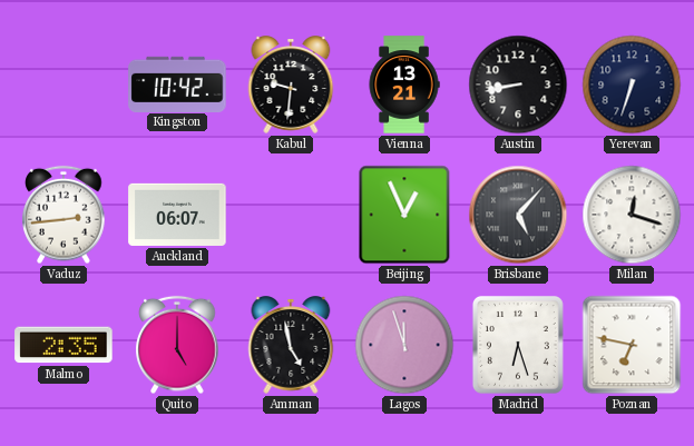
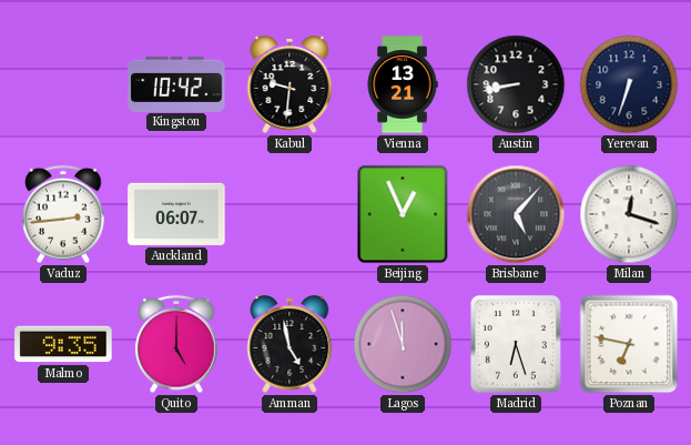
Malmo: 2:35 -> 9:35
